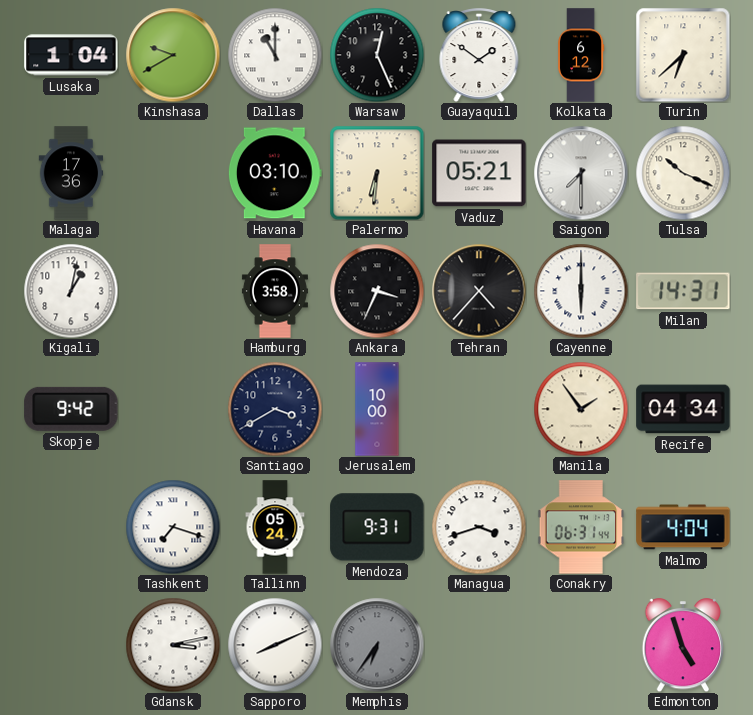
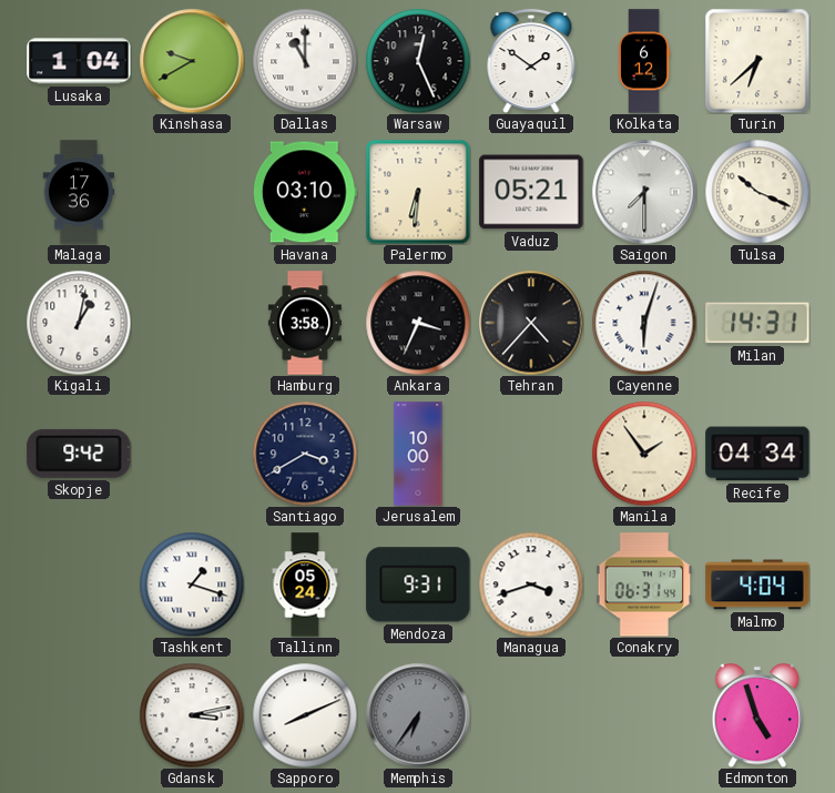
Cayenne: 6:00 -> 6:03
Tashkent: 7:18 -> 1:18
